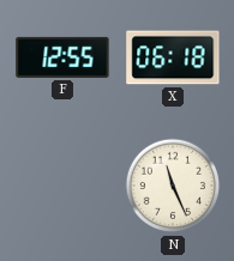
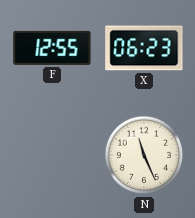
X: 06:18 -> 06:23
